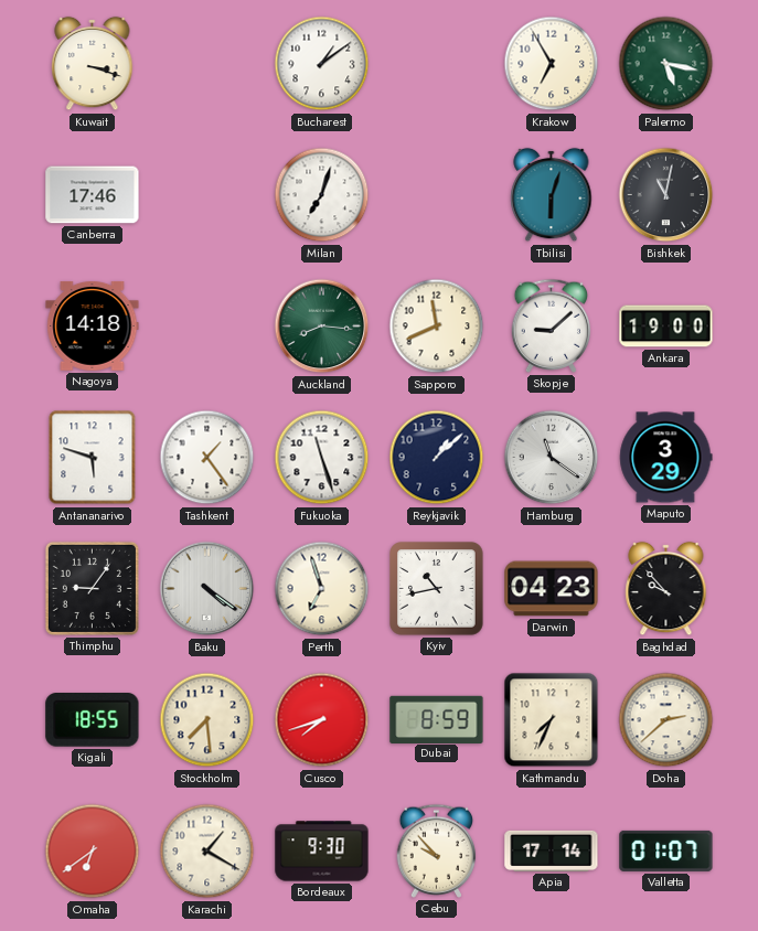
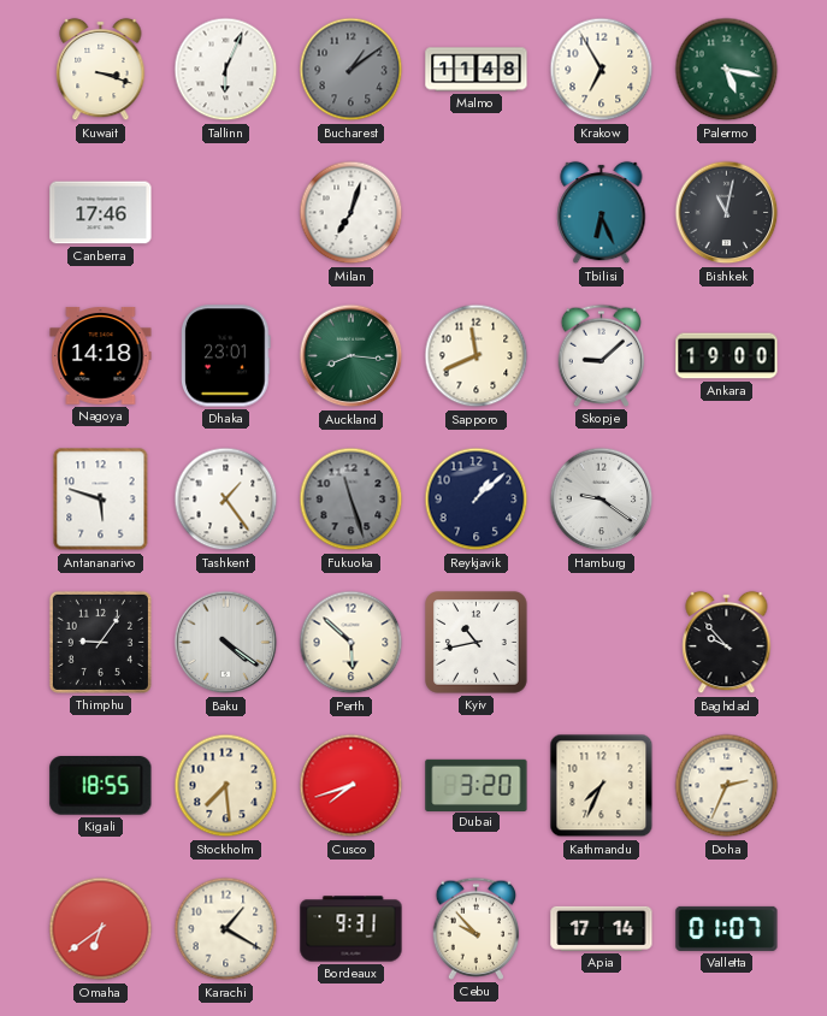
Tallinn: none -> 6:04
Bucharest dial: white -> grey
Malmo: none -> 11:48
Tbilisi: 6:03 -> 6:26
Dhaka: none -> 23:01
Fukuoka dial: white -> grey
Hamburg: 11:21 -> 9:21
Maputo: 3:29 -> none
Perth: 6:57 -> 5:52
Darwin: 04:23 -> none
Dubai: 8:59 -> 3:20
Doha: 2:38 -> 2:34
Bordeaux: 9:30 -> 9:31
